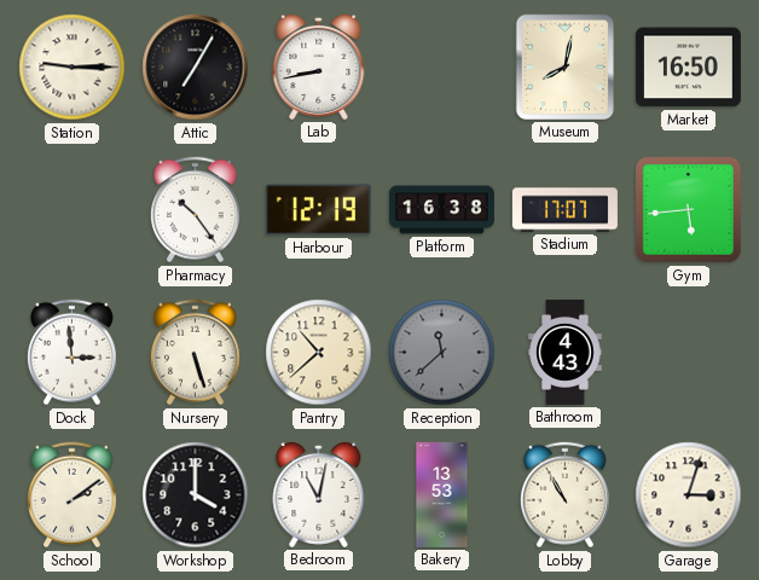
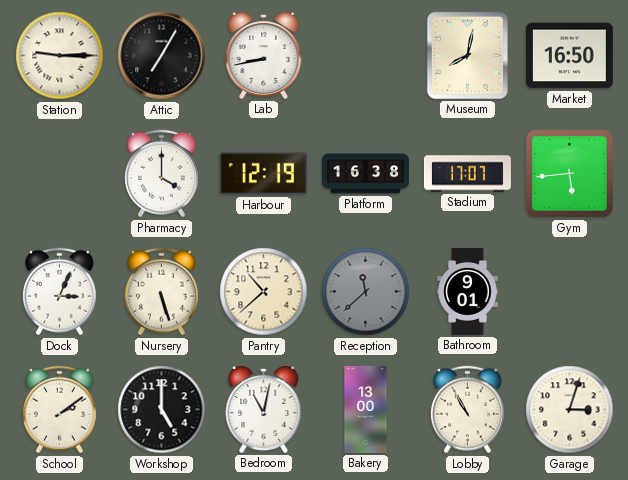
Pharmacy: 10:24 -> 4:00
Dock: 2:59 -> 3:04
Bathroom: 4:43 -> 9:01
Workshop: 4:00 -> 5:00
Bakery: 13:53 -> 13:00
